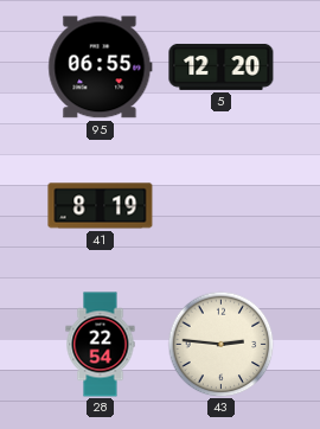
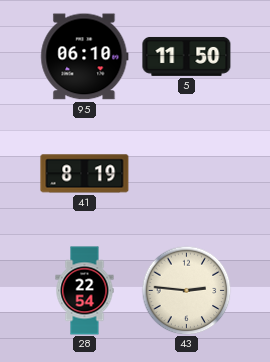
95: 06:55 -> 06:10
5: 12:20 -> 11:50
